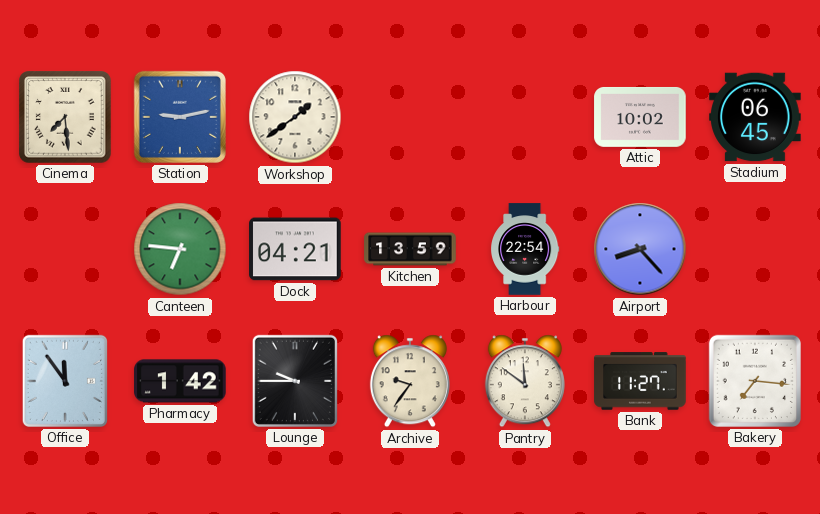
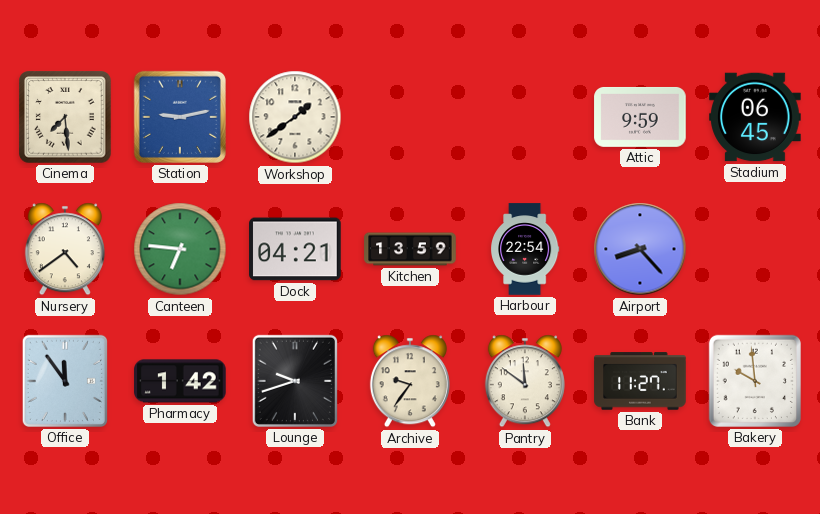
Attic: 10:02 -> 9:59
Nursery: none -> 4:39
Lounge: 9:45 -> 9:42
Bakery: 7:16 -> 9:59
